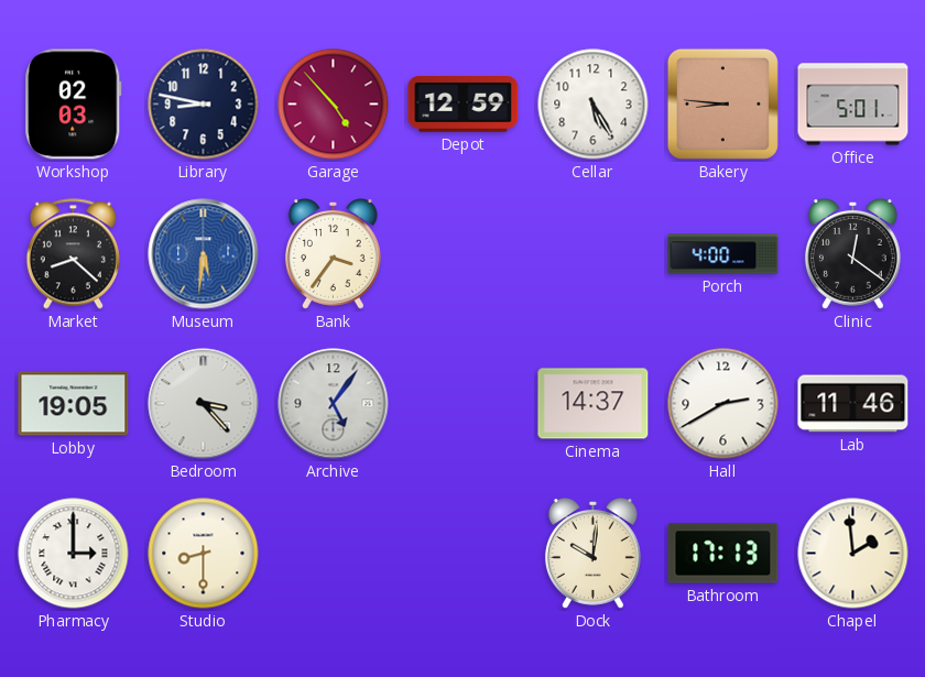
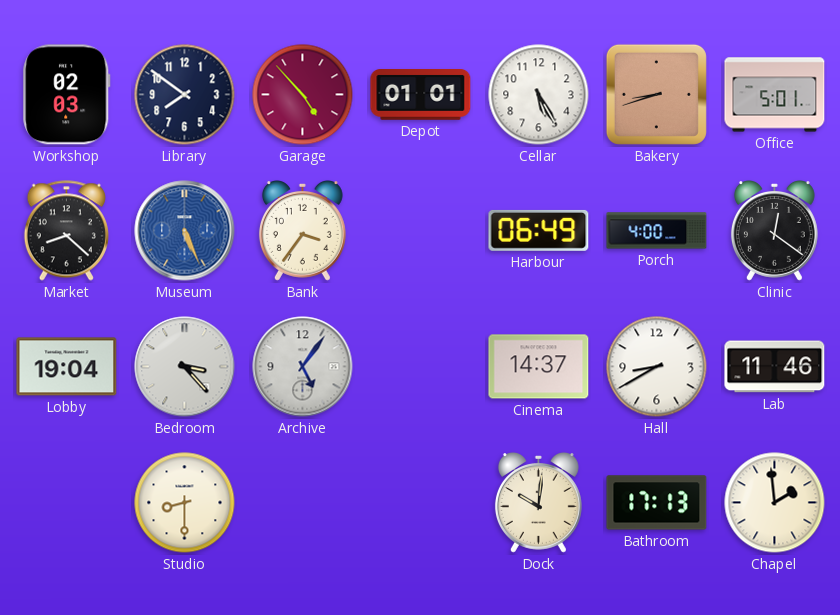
Library: 8:47 -> 7:51
Depot: 12:59 -> 01:01
Bakery: 8:46 -> 8:42
Museum: 5:31 -> 5:26
Harbour: none -> 06:49
Lobby: 19:05 -> 19:04
Hall: 2:40 -> 8:40
Pharmacy: 3:00 -> none
